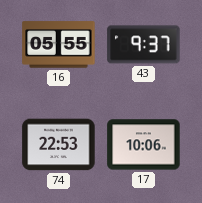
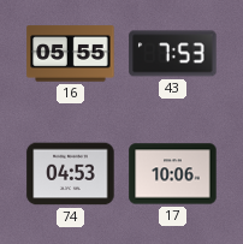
43: 9:37 -> 7:53
74: 22:53 -> 04:53
